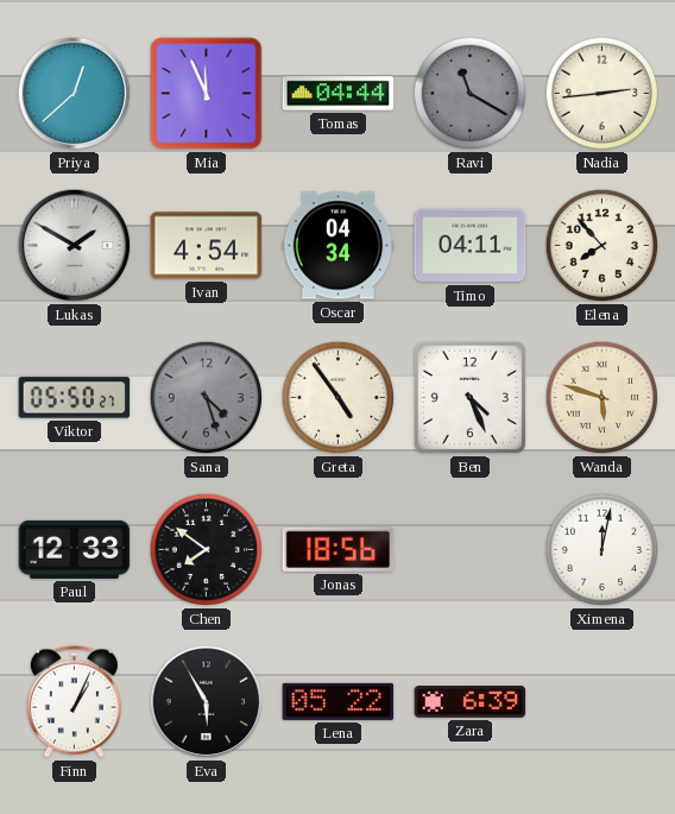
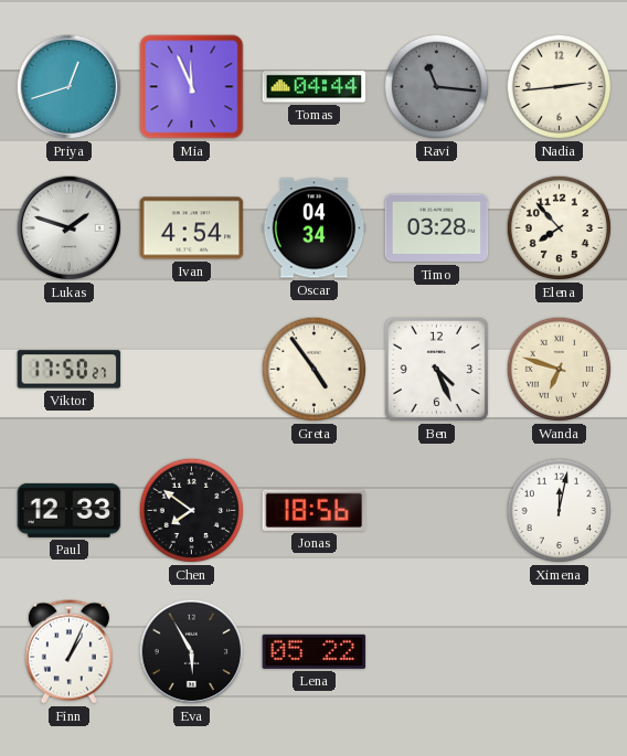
Priya: 12:38 -> 12:42
Ravi: 11:20 -> 11:16
Lukas: 1:50 -> 1:48
Timo: 04:11 -> 03:28
Viktor: 05:50 -> 17:50
Sana: 4:27 -> none
Wanda: 5:48 -> 6:48
Zara: 6:39 -> none
